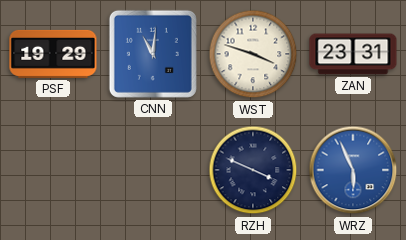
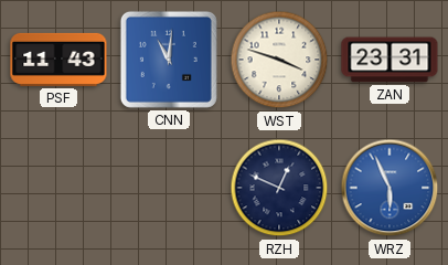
PSF: 19:29 -> 11:43
RZH: 3:49 -> 12:49
